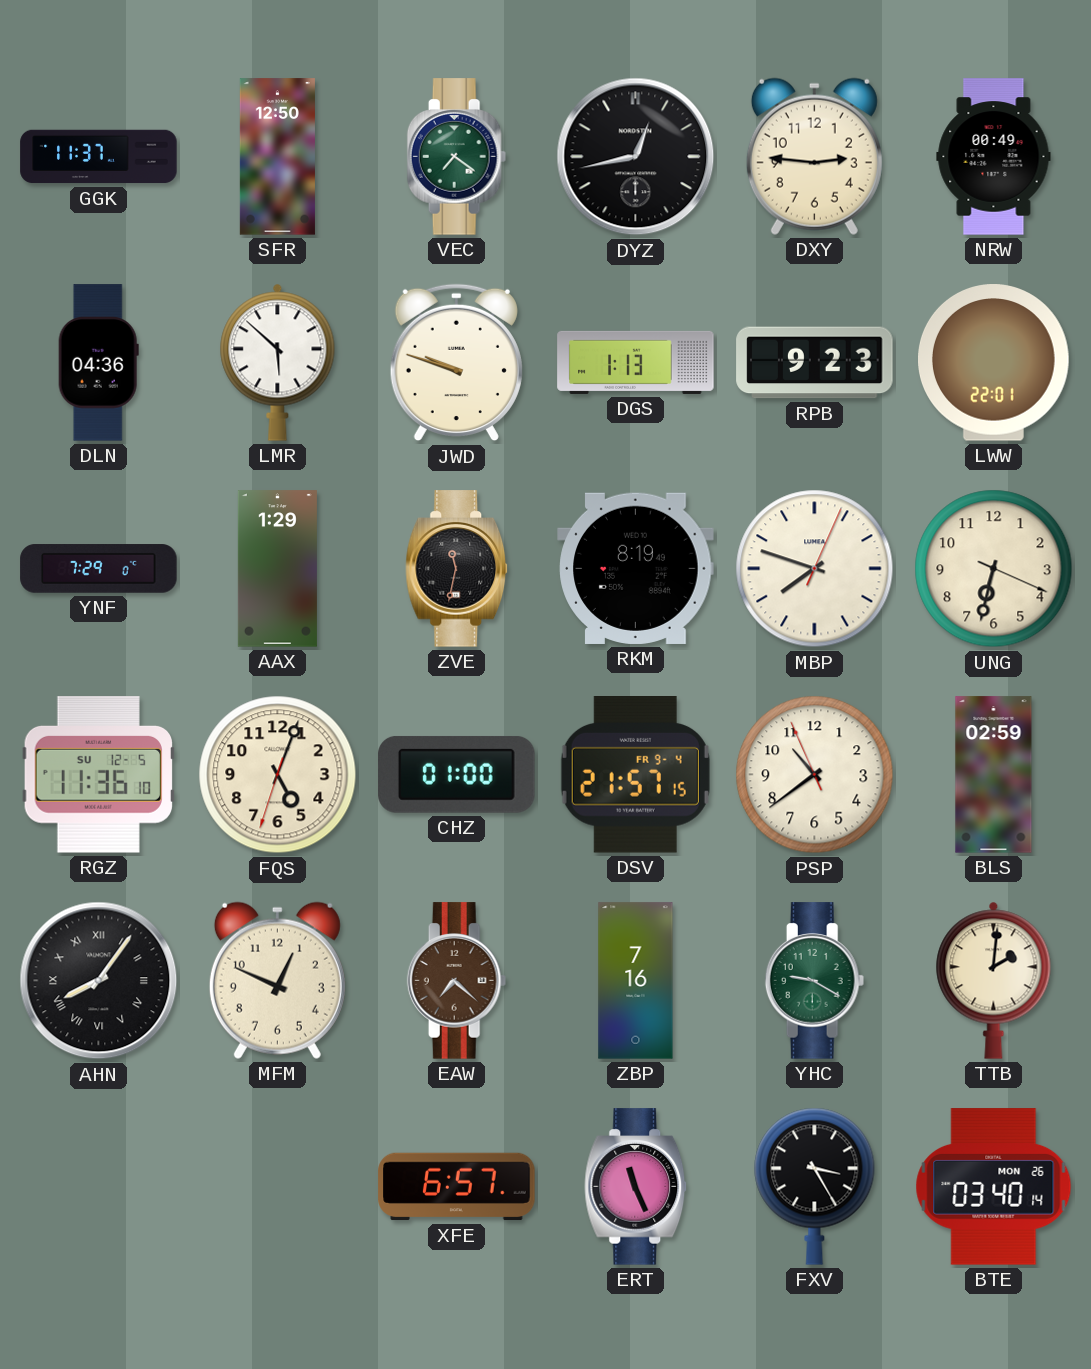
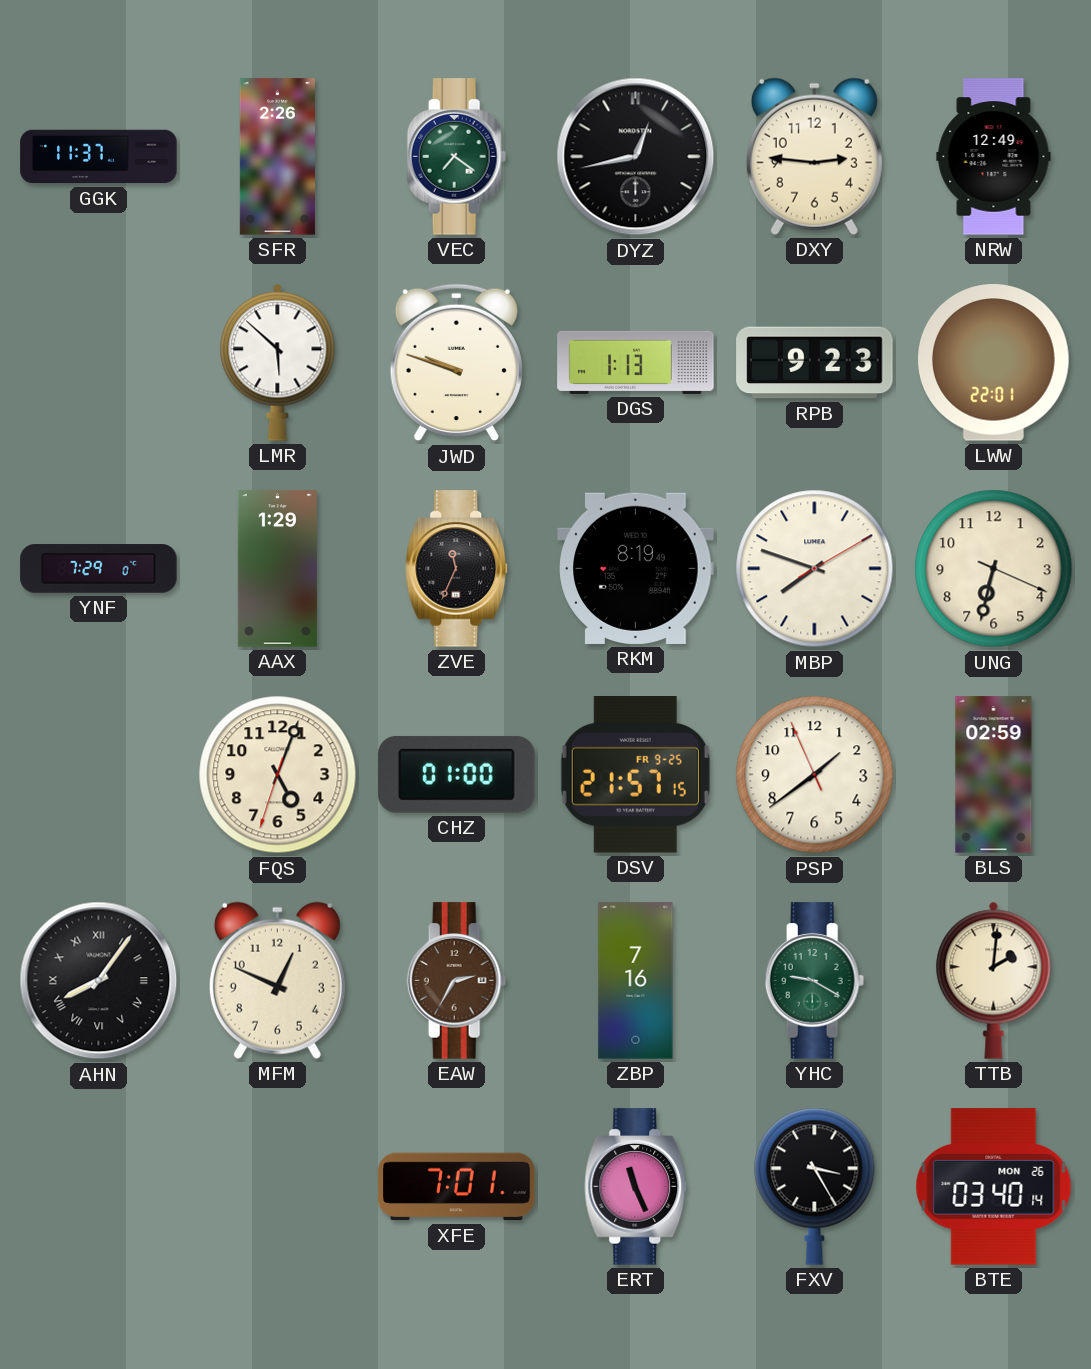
SFR: 12:50 -> 2:26
NRW: 00:49 -> 12:49
DLN: 04:36 -> none
ZVE: 11:32 -> 11:34
MBP: 7:48:04 -> 7:48:10
RGZ: 11:36 -> none
DSV date: FR 9-4 -> FR 9-25
PSP: 10:38 -> 1:38
EAW: 7:22 -> 2:35
XFE: 6:57 -> 7:01
